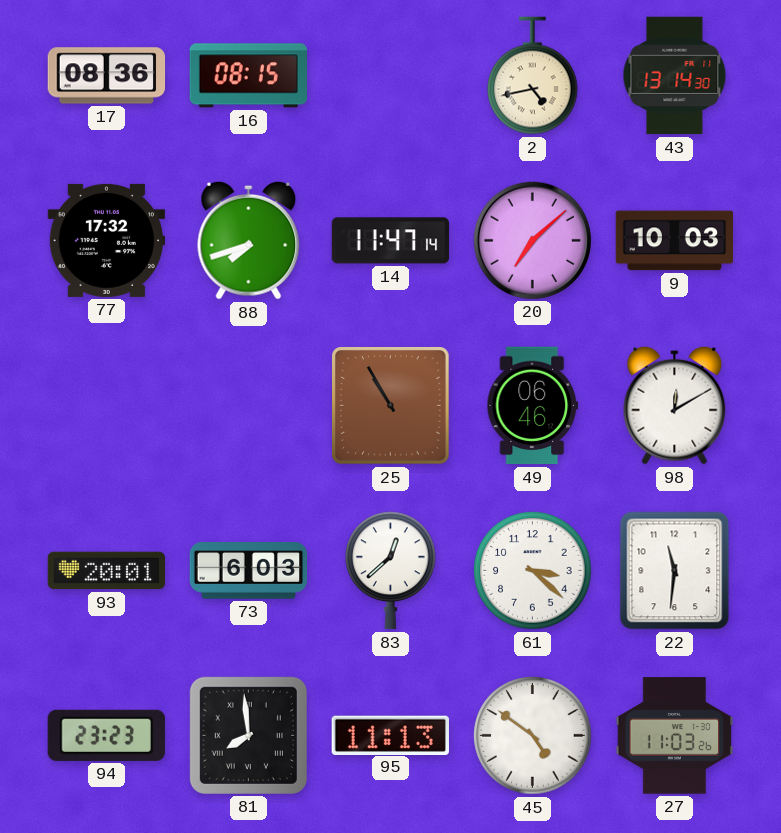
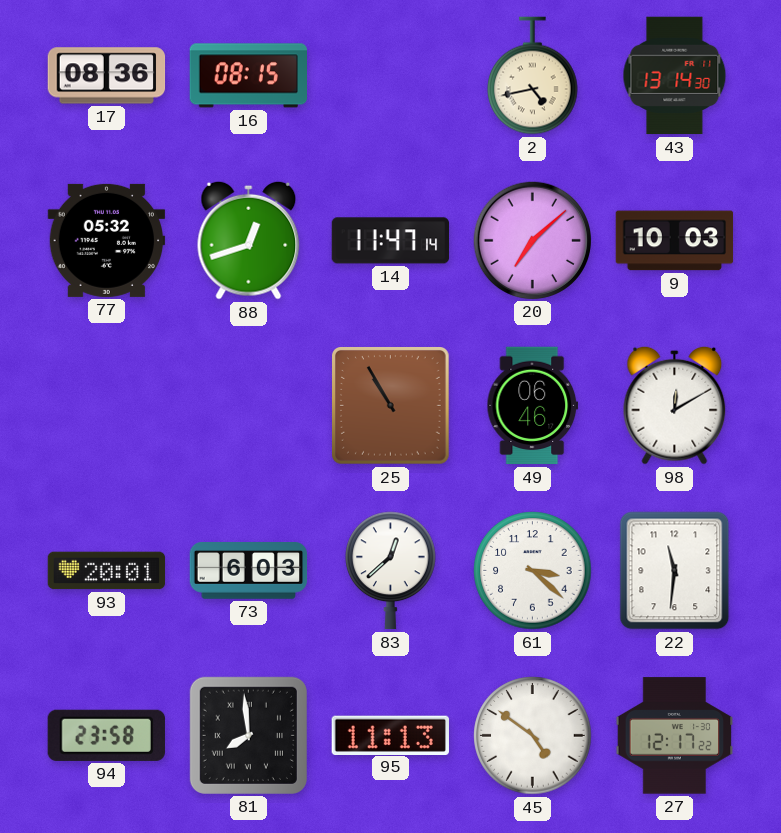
77: 17:32 -> 05:32
88: 7:42 -> 12:42
94: 23:23 -> 23:58
27: 11:03 -> 12:17
